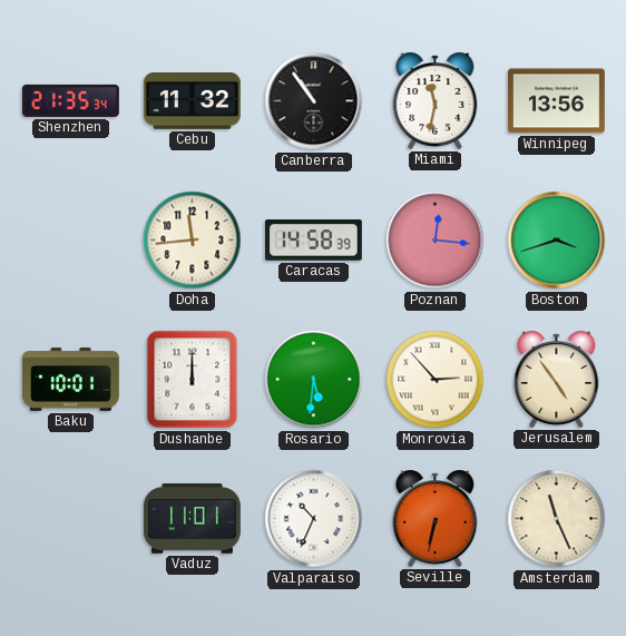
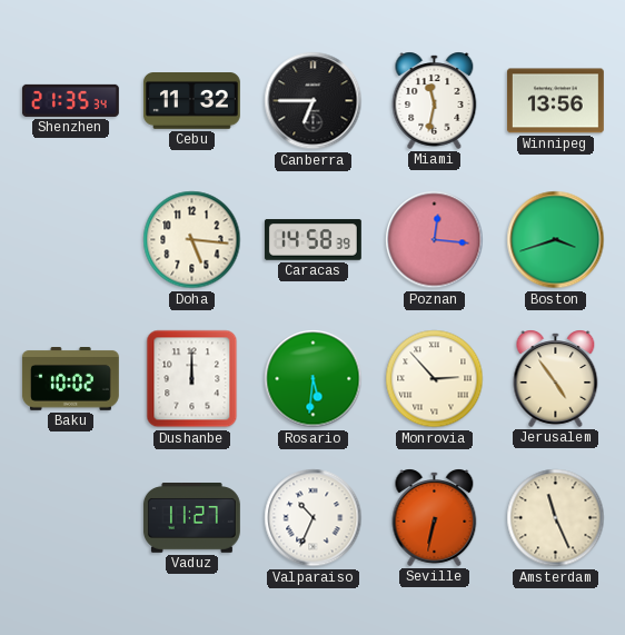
Canberra: 10:54 -> 6:45
Doha: 11:44 -> 5:16
Baku: 10:01 -> 10:02
Vaduz: 11:01 -> 11:27
